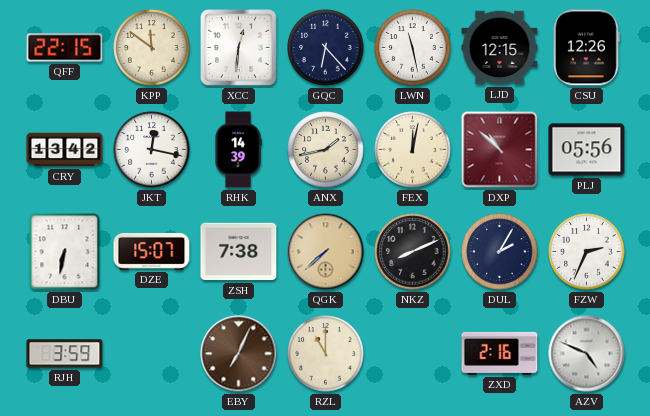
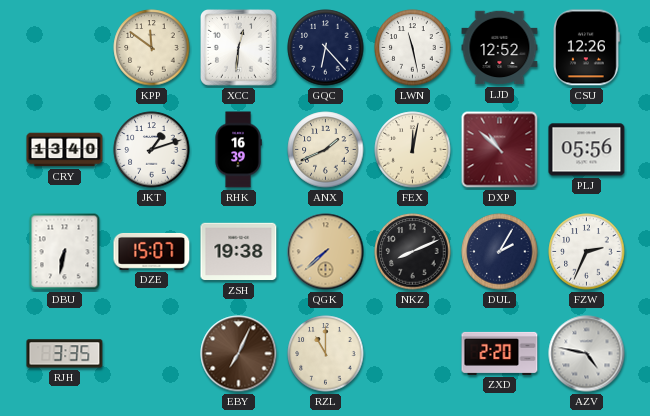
QFF: 22:15 -> none
LJD: 12:15 -> 12:52
CRY: 13:42 -> 13:40
JKT: 12:17 -> 1:12
RHK: 14:39 -> 16:39
ANX: 1:43 -> 1:41
ZSH: 7:38 -> 19:38
RJH: 3:59 -> 3:35
ZXD: 2:16 -> 2:20
AZV: 4:49 -> 4:47
